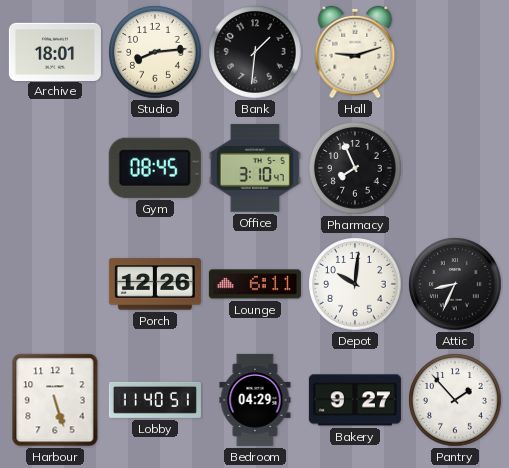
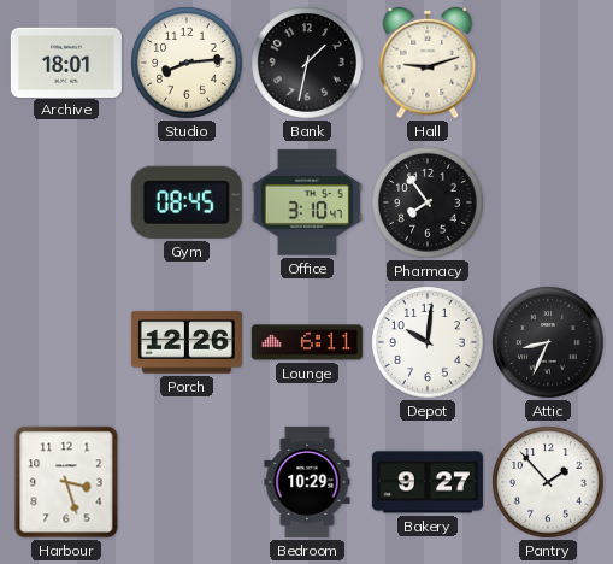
Bank: 1:31 -> 1:32
Pharmacy: 7:56 -> 7:54
Harbour: 5:27 -> 3:27
Lobby: 11:40 -> none
Bedroom: 04:29 -> 10:29
